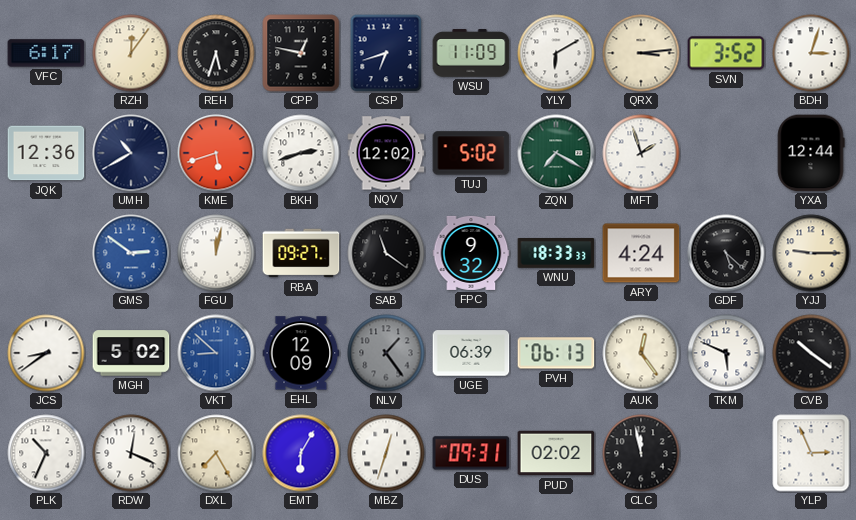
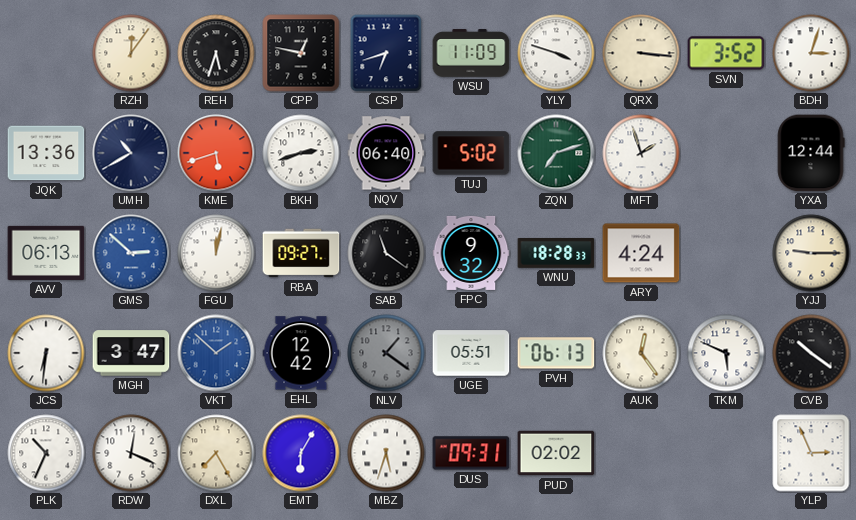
VFC: 6:17 -> none
YLY: 6:10 -> 3:48
QRX: 3:14 -> 3:16
JQK: 12:36 -> 13:36
NQV: 12:02 -> 06:40
ZQN: 7:20 -> 7:12
AVV: none -> 06:13
GMS: 2:51 -> 2:52
WNU: 18:33 -> 18:28
GDF: 5:22 -> none
JCS: 8:39 -> 6:31
MGH: 5:02 -> 3:47
VKT: 8:52 -> 1:52
EHL: 12:09 -> 12:42
NLV: 1:24 -> 1:21
UGE: 06:39 -> 05:51
MBZ: 12:33 -> 5:33
CLC: 11:58 -> none
